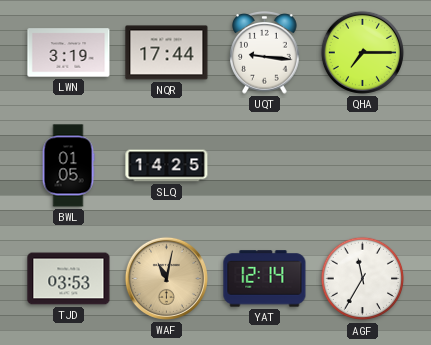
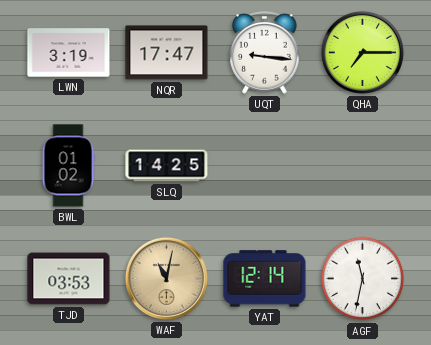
NQR: 17:44 -> 17:47
BWL: 01:05 -> 01:02
AGF: 11:35 -> 11:32
